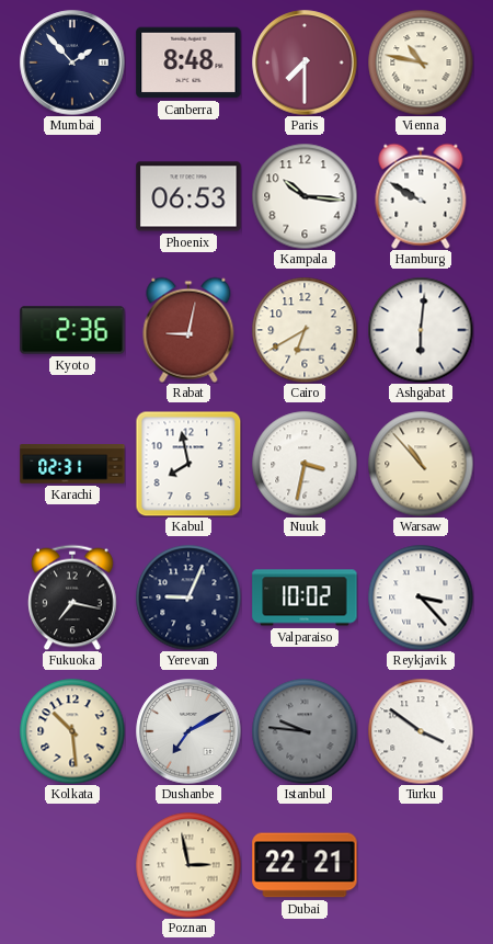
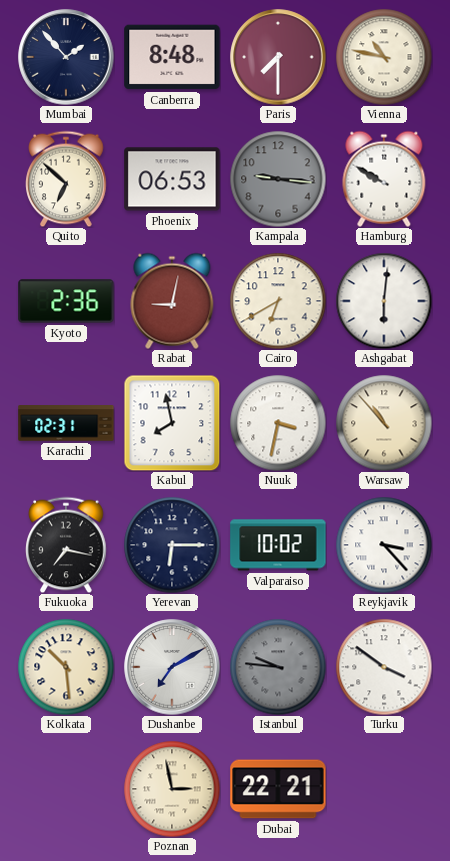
Quito: none -> 6:52
Kampala: 10:16 -> 9:16
Kampala dial: white -> grey
Yerevan: 9:04 -> 6:15
